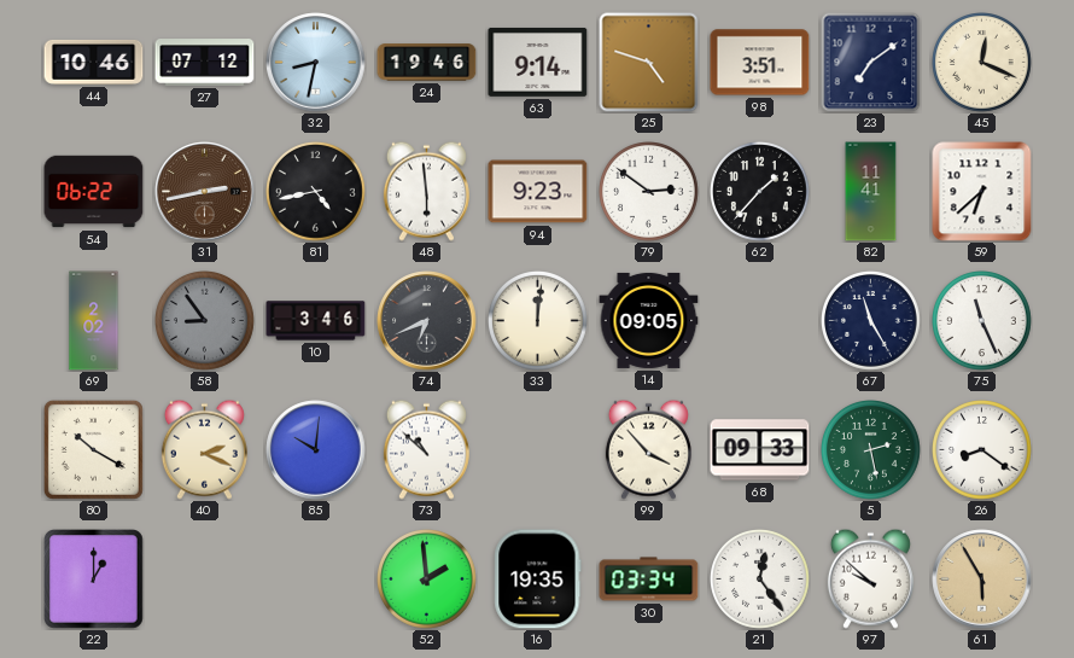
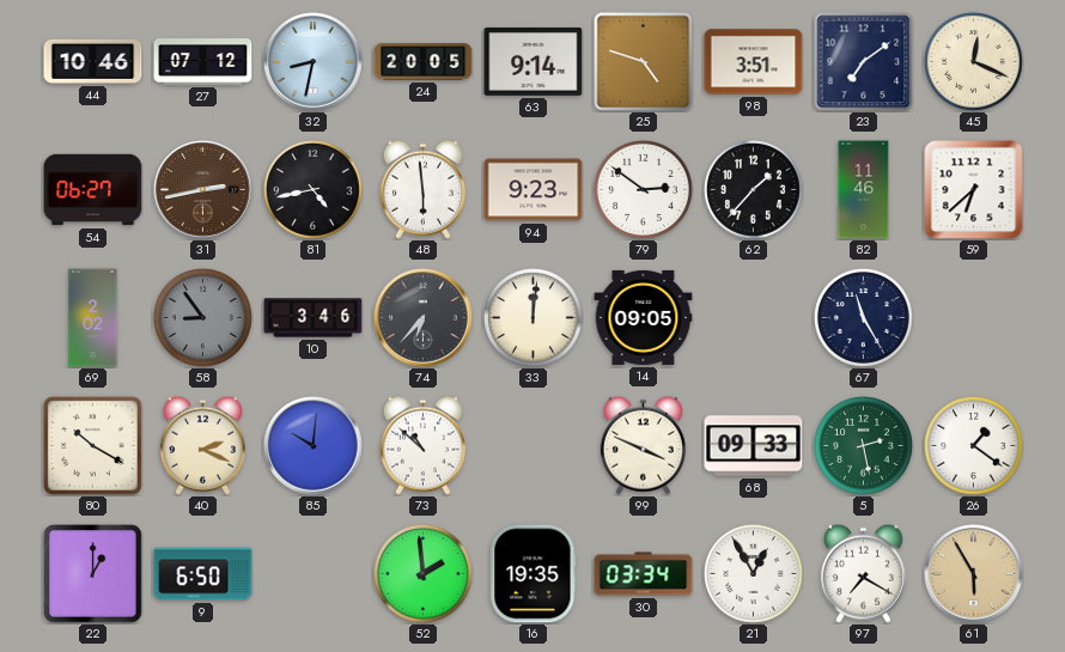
24: 19:46 -> 20:05
54: 06:22 -> 06:27
82: 11:41 -> 11:46
74: 6:41 -> 6:37
75: 11:26 -> none
99: 3:53 -> 3:49
26: 8:21 -> 1:21
9: none -> 6:50
21: 12:24 -> 12:55
97: 9:52 -> 7:20
